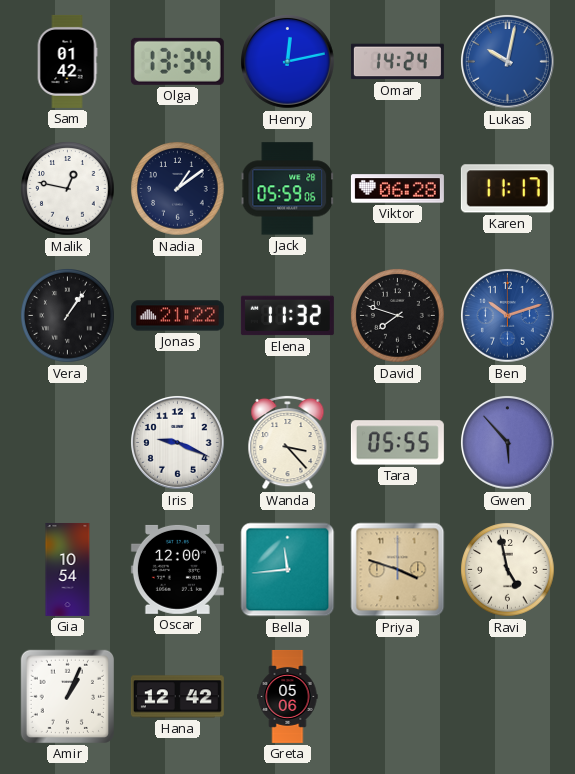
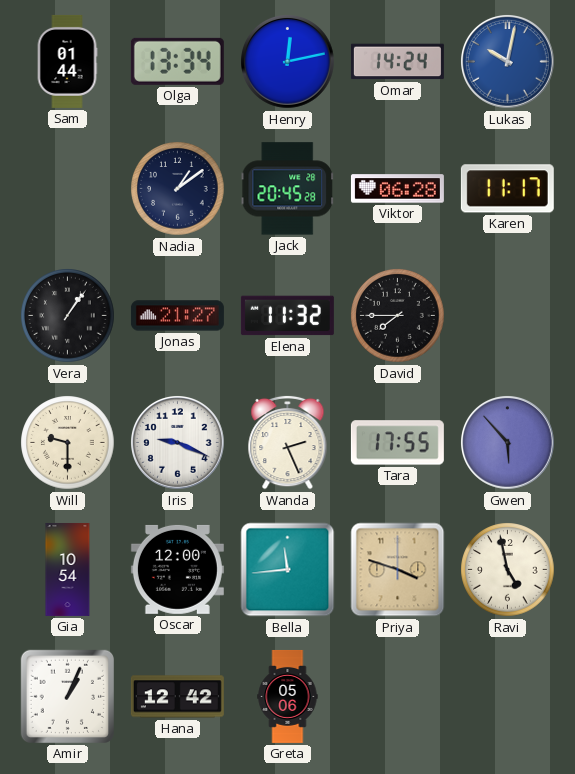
Sam: 01:42 -> 01:44
Malik: 12:47 -> none
Jack: 05:59 -> 20:45
Jonas: 21:22 -> 21:27
David: 7:48 -> 7:45
Ben: 10:12 -> none
Will: none -> 9:30
Wanda: 3:23 -> 2:26
Tara: 05:55 -> 17:55
